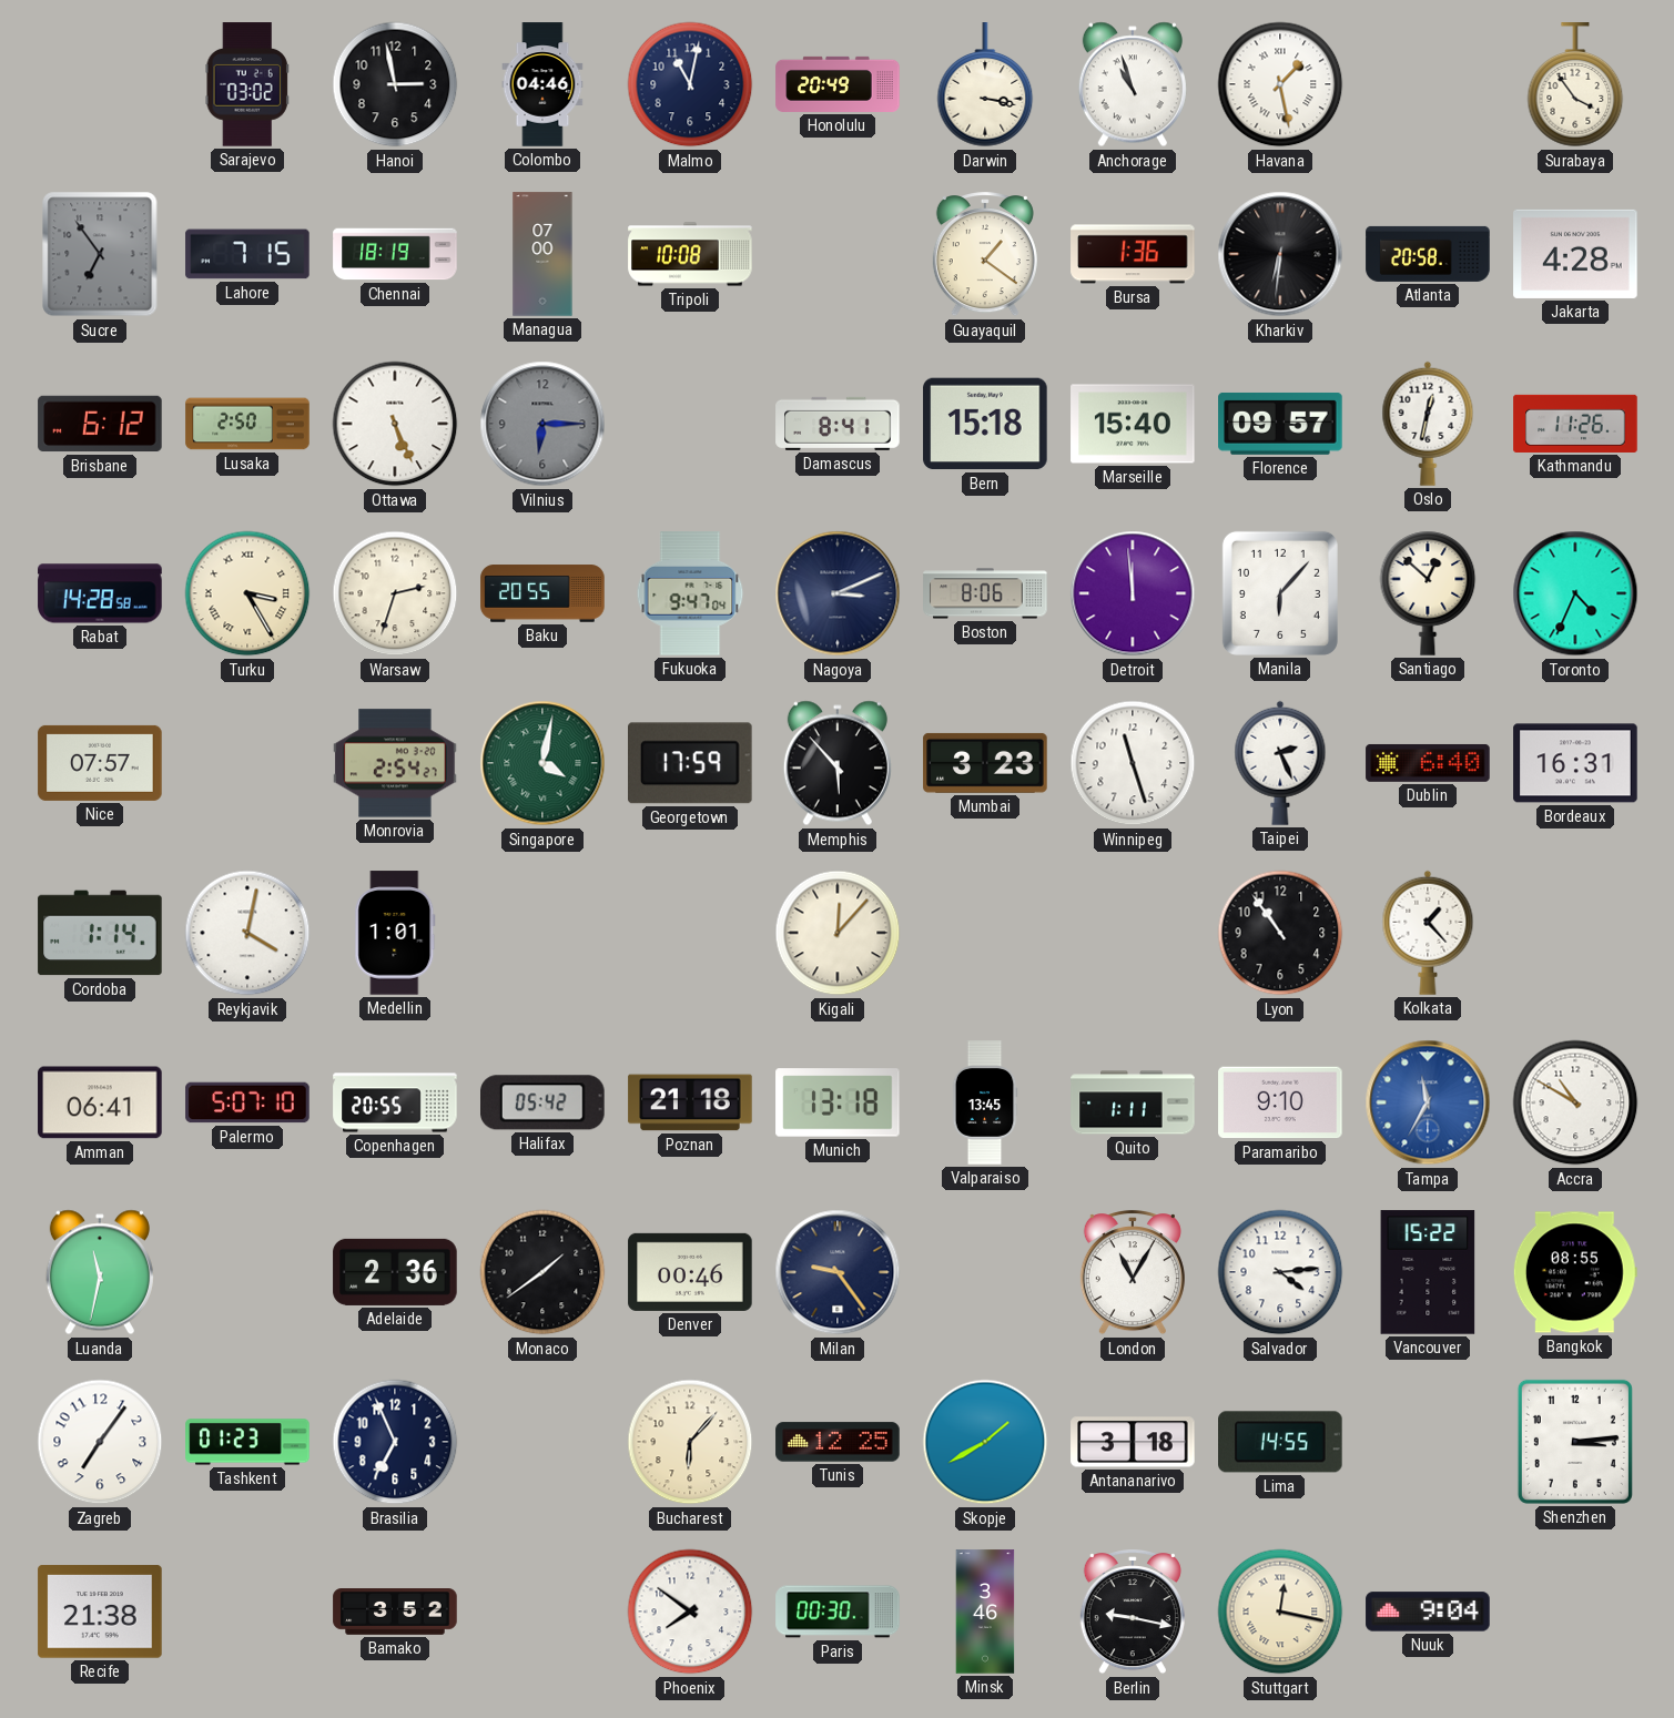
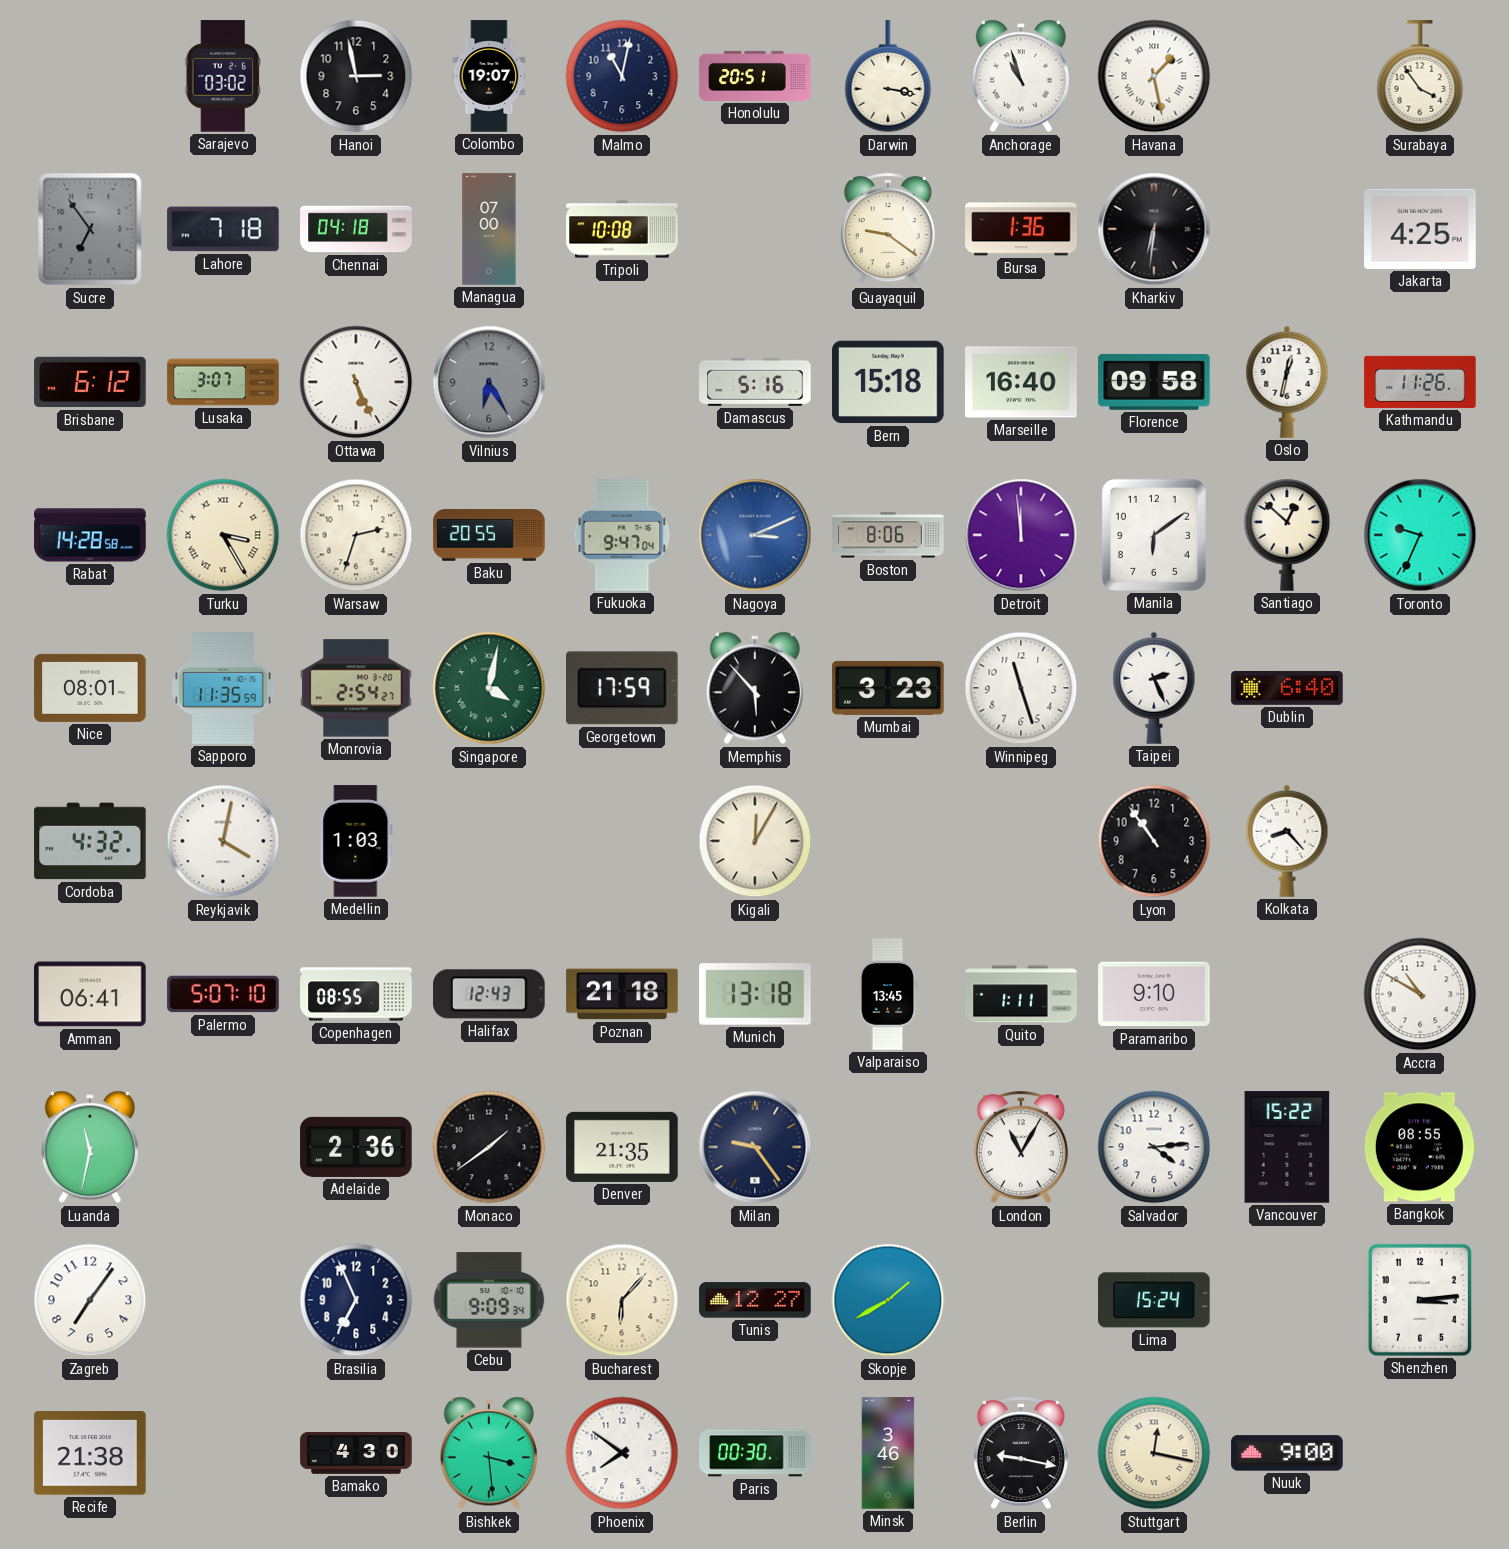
Colombo: 04:46 -> 19:07
Honolulu: 20:49 -> 20:51
Lahore: 7:15 -> 7:18
Chennai: 18:19 -> 04:18
Guayaquil: 1:21 -> 9:21
Atlanta: 20:58 -> none
Jakarta: 4:28 -> 4:25
Lusaka: 2:50 -> 3:07
Vilnius: 6:15 -> 6:25
Damascus: 8:41 -> 5:16
Marseille: 15:40 -> 16:40
Florence: 09:57 -> 09:58
Nagoya dial: navy -> blue
Manila: 6:07 -> 6:09
Toronto: 4:34 -> 9:34
Nice: 07:57 -> 08:01
Sapporo: none -> 11:35
Bordeaux: 16:31 -> none
Cordoba: 1:14 -> 4:32
Medellin: 1:01 -> 1:03
Kigali: 12:07 -> 12:05
Kolkata: 1:23 -> 8:23
Copenhagen: 20:55 -> 08:55
Halifax: 05:42 -> 12:43
Tampa: 11:35 -> none
Denver: 00:46 -> 21:35
Tashkent: 01:23 -> none
Cebu: none -> 9:09
Tunis: 12:25 -> 12:27
Antananarivo: 3:18 -> none
Lima: 14:55 -> 15:24
Bamako: 3:52 -> 4:30
Bishkek: none -> 3:29
Nuuk: 9:04 -> 9:00
